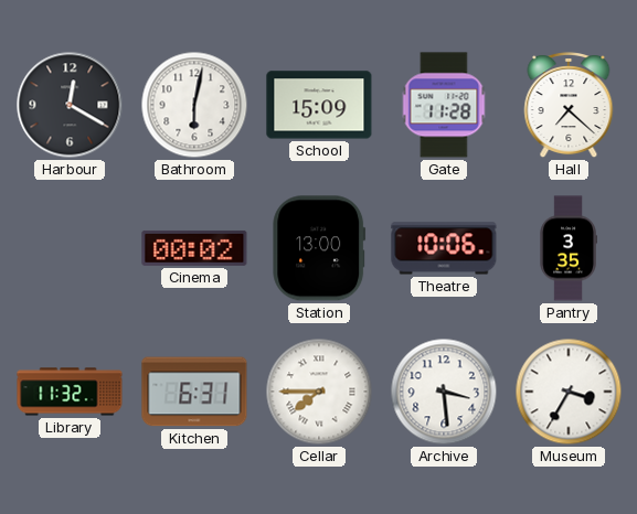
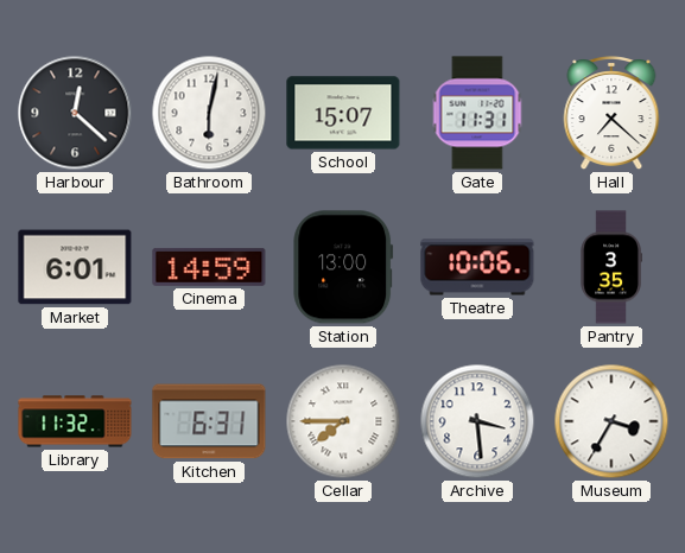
Harbour: 12:20 -> 12:22
School: 15:09 -> 15:07
Gate: 11:28 -> 11:31
Market: none -> 6:01
Cinema: 00:02 -> 14:59
